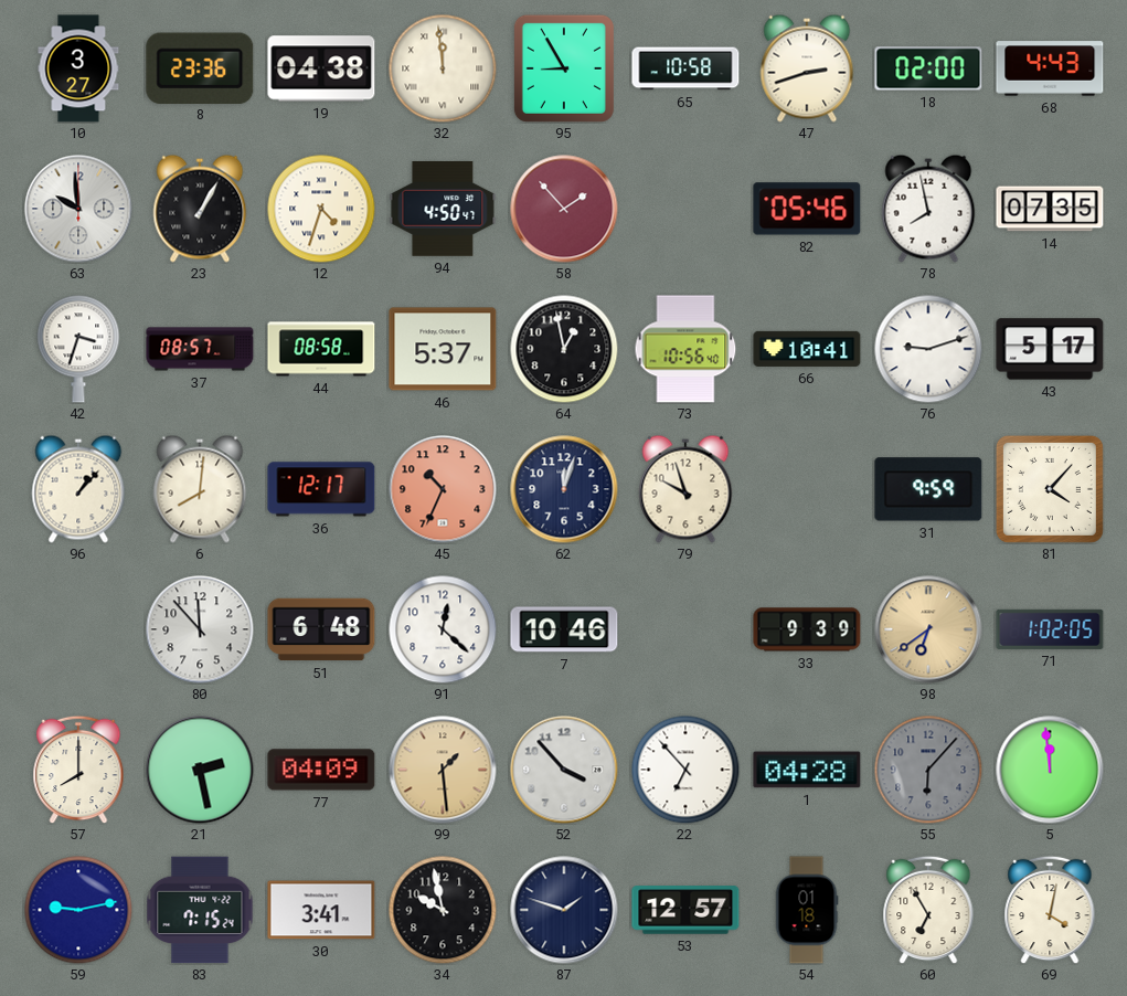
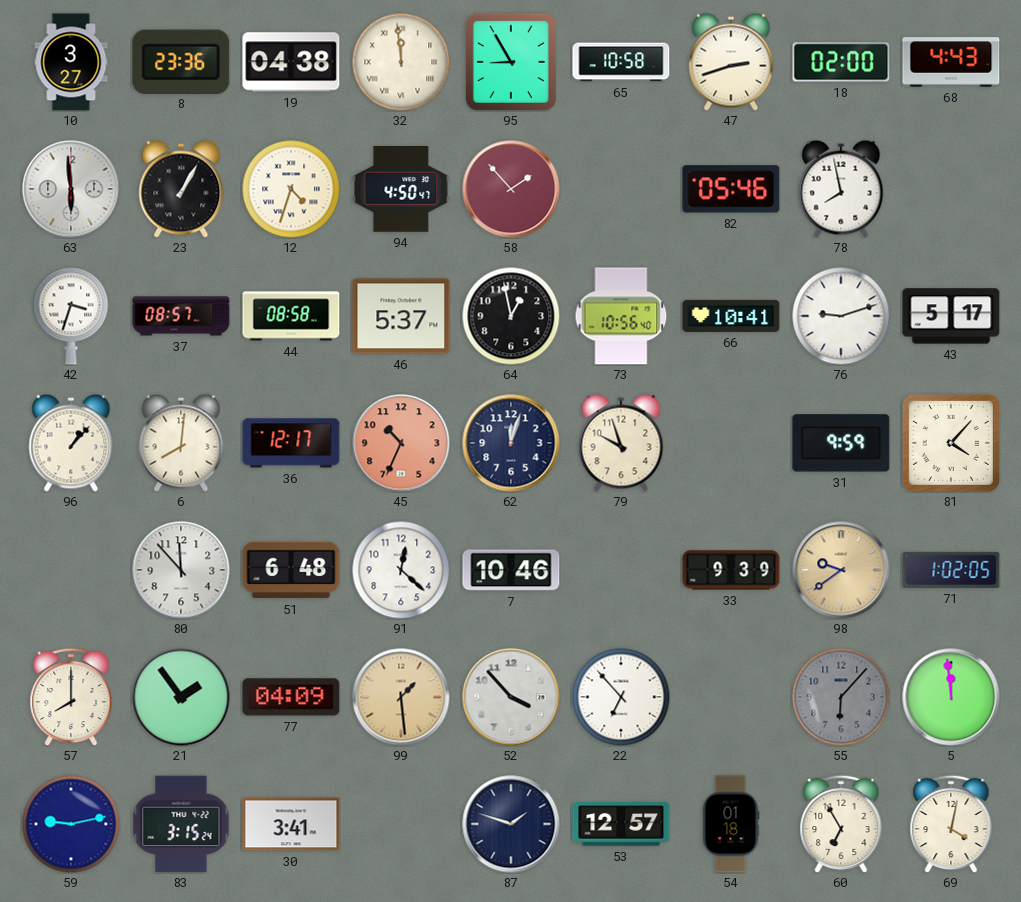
63: 9:59 -> 5:59
14: 07:35 -> none
98: 6:39 -> 9:39
21: 2:28 -> 1:54
1: 04:28 -> none
83: 7:15 -> 3:15
34: 9:58 -> none
